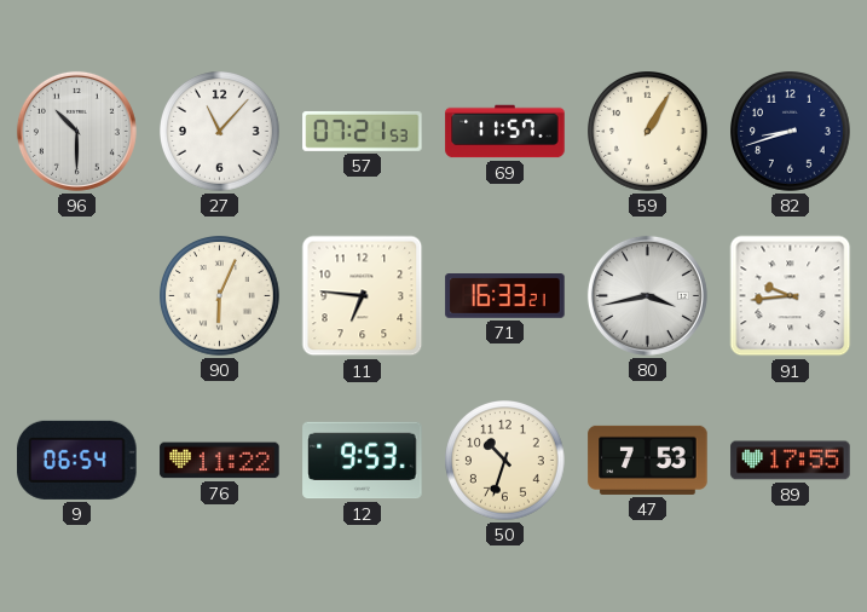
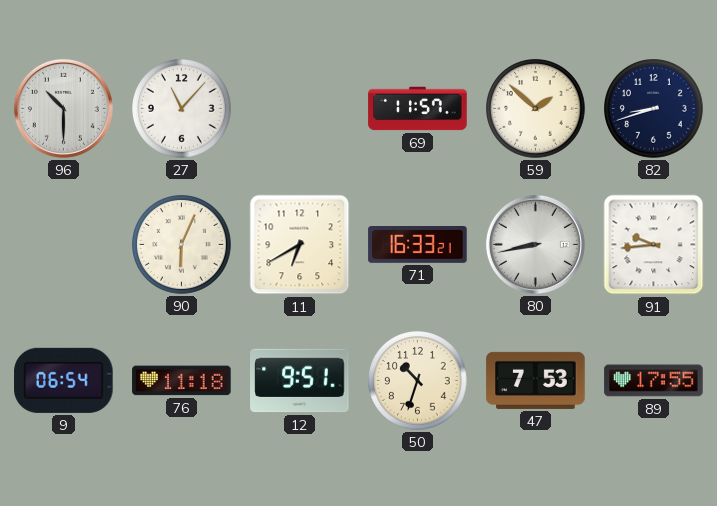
57: 07:21 -> none
59: 1:05 -> 1:52
11: 6:46 -> 6:40
80: 3:43 -> 8:43
76: 11:22 -> 11:18
12: 9:53 -> 9:51
